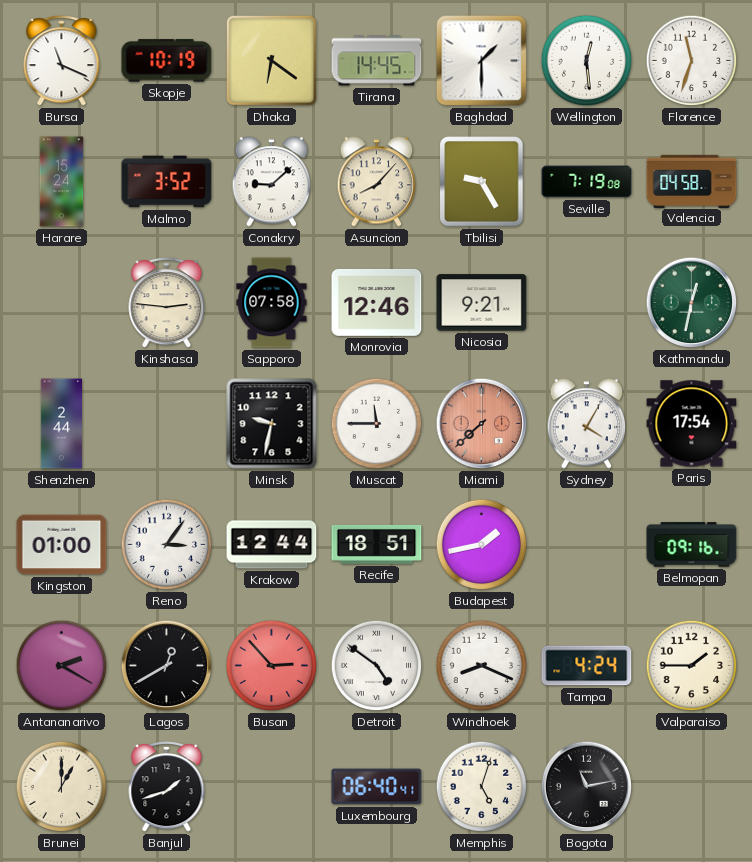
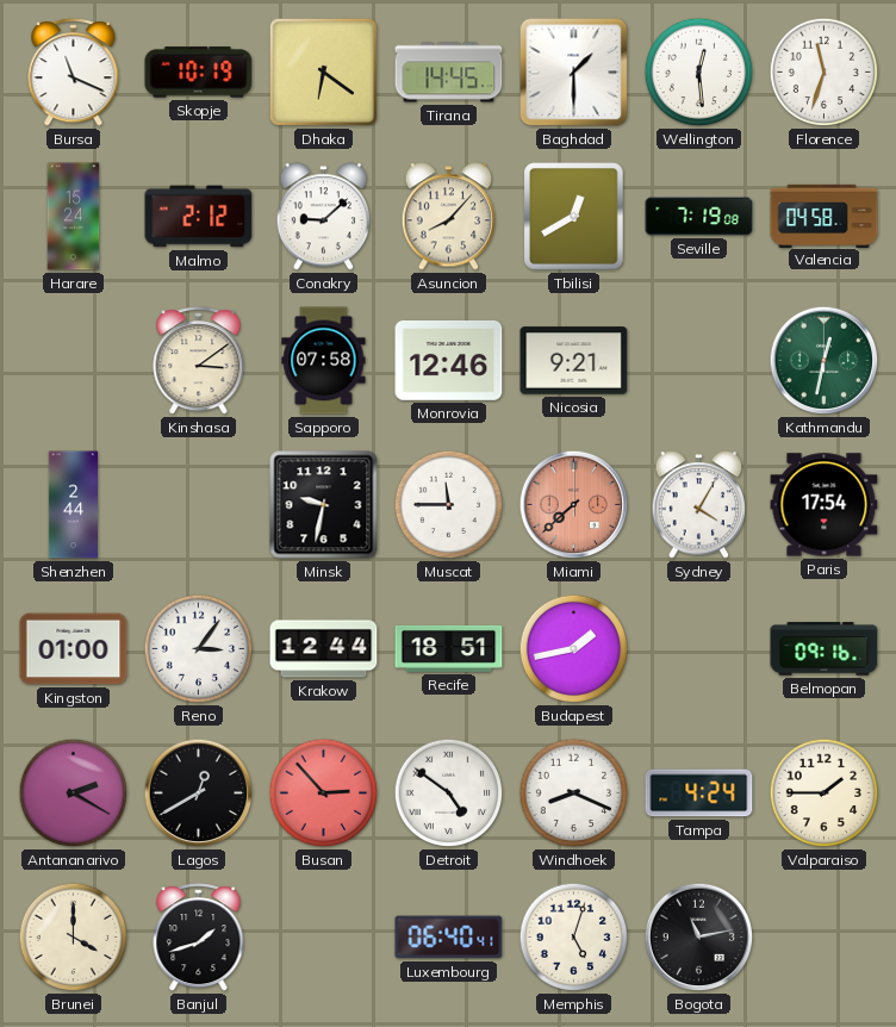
Malmo: 3:52 -> 2:12
Tbilisi: 9:25 -> 12:40
Kinshasa: 2:46 -> 3:09
Brunei: 1:00 -> 4:00
